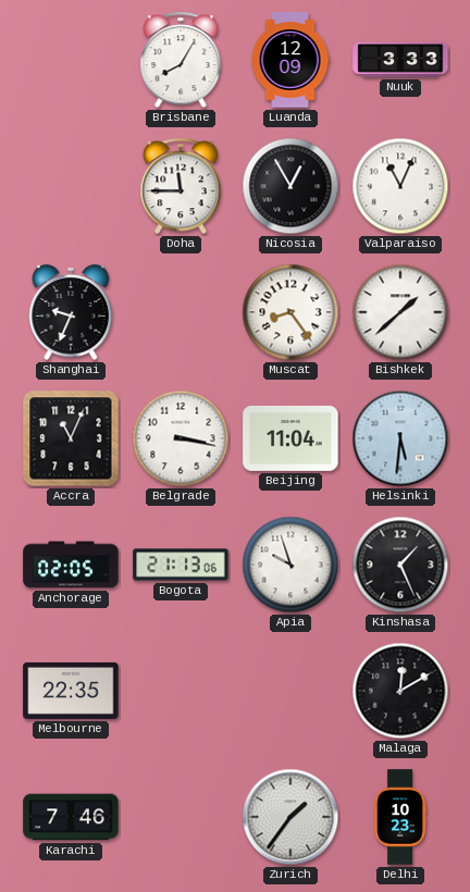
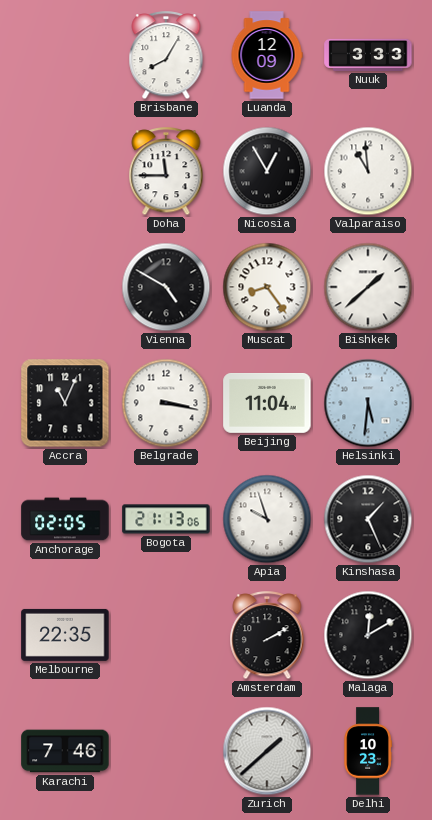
Valparaiso: 11:04 -> 10:59
Shanghai: 9:34 -> none
Vienna: none -> 4:50
Amsterdam: none -> 2:10
Zurich: 1:36 -> 1:38
